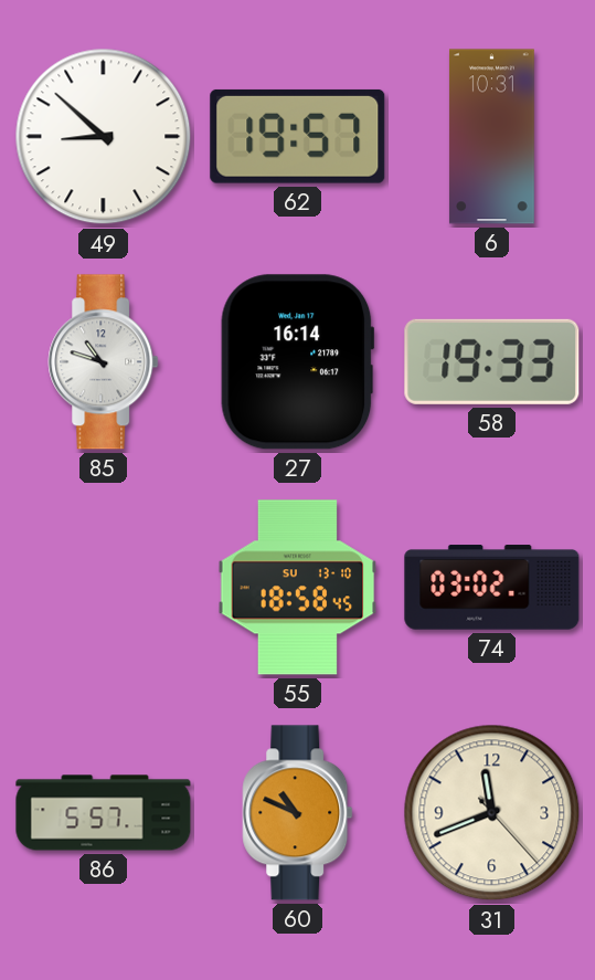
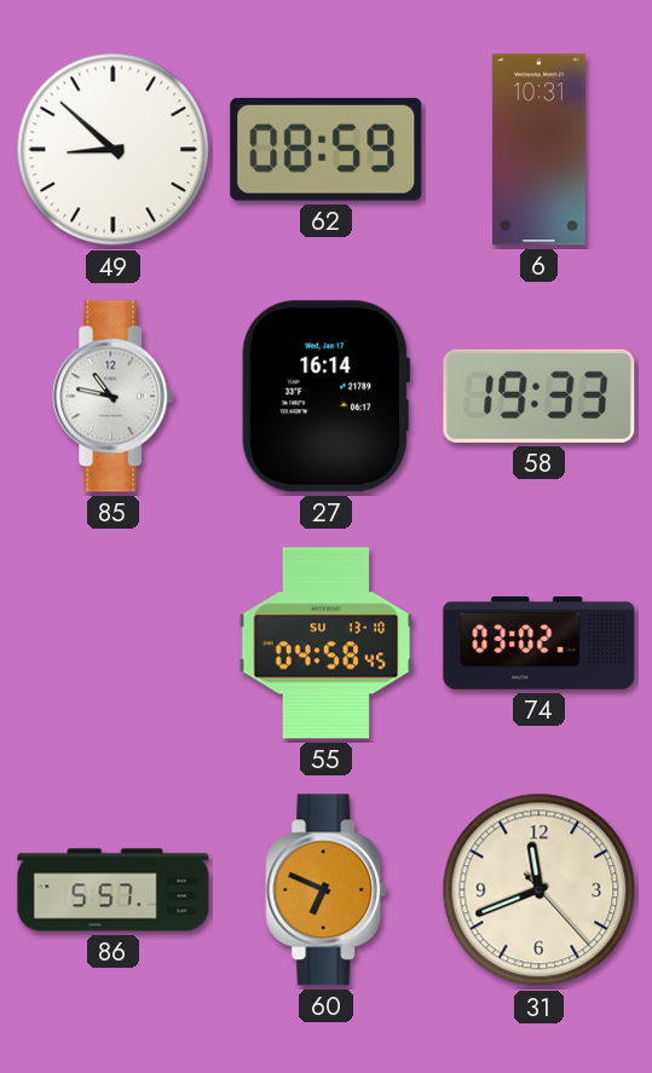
62: 19:57 -> 08:59
85: 10:48 -> 10:47
55: 18:58 -> 04:58
60: 10:49 -> 6:49
